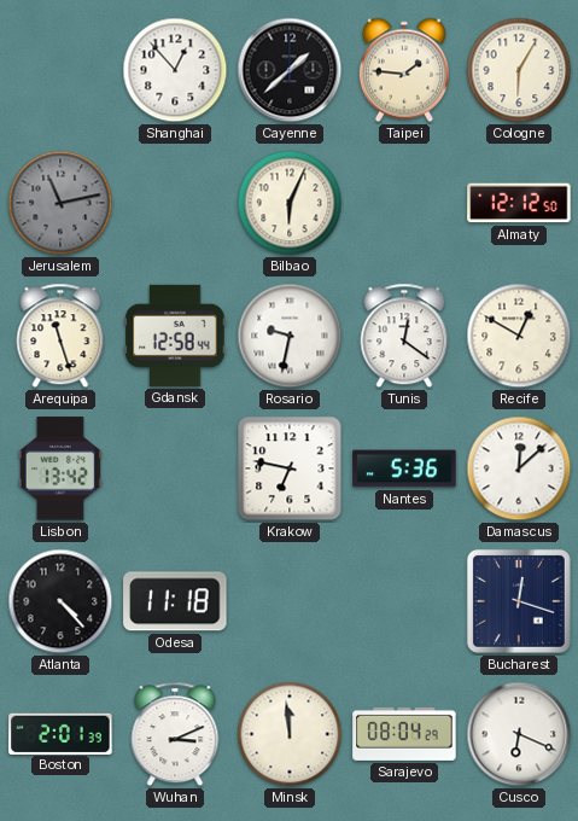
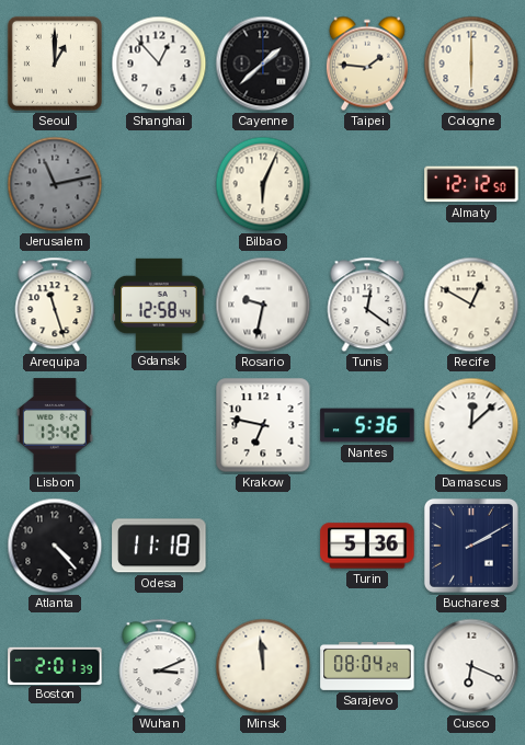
Seoul: none -> 1:00
Cologne: 6:05 -> 6:00
Turin: none -> 5:36
Bucharest: 12:18 -> 2:10
